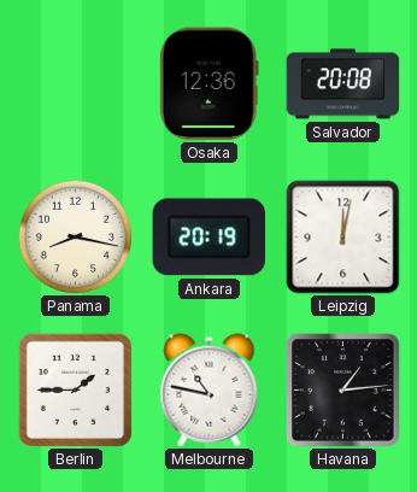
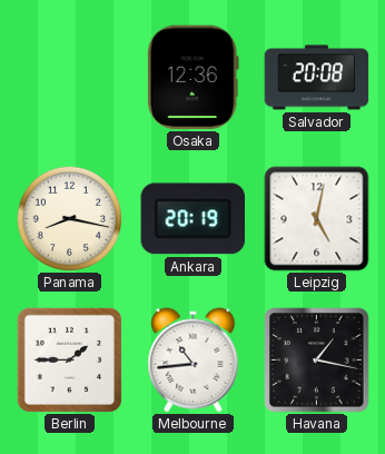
Leipzig: 12:02 -> 5:02
Melbourne: 10:47 -> 10:44
Havana: 1:14 -> 1:17
